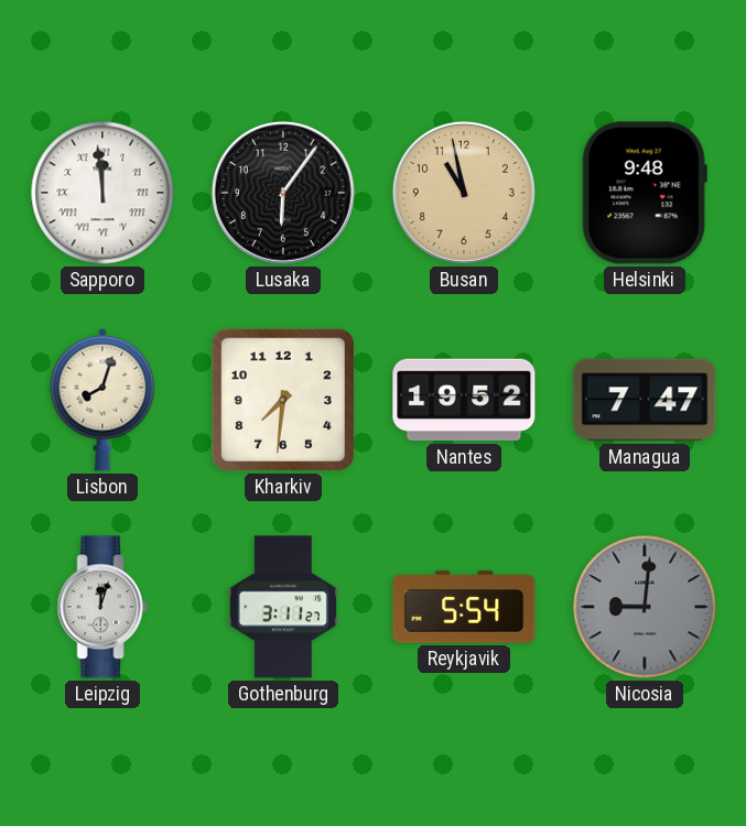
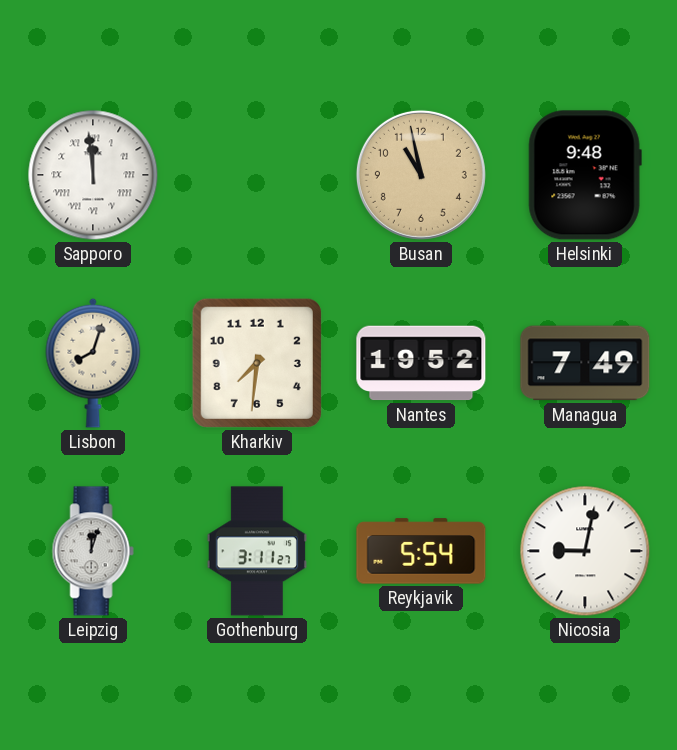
Lusaka: 6:06 -> none
Managua: 7:47 -> 7:49
Nicosia: 9:01 -> 9:02
Nicosia dial: grey -> white
